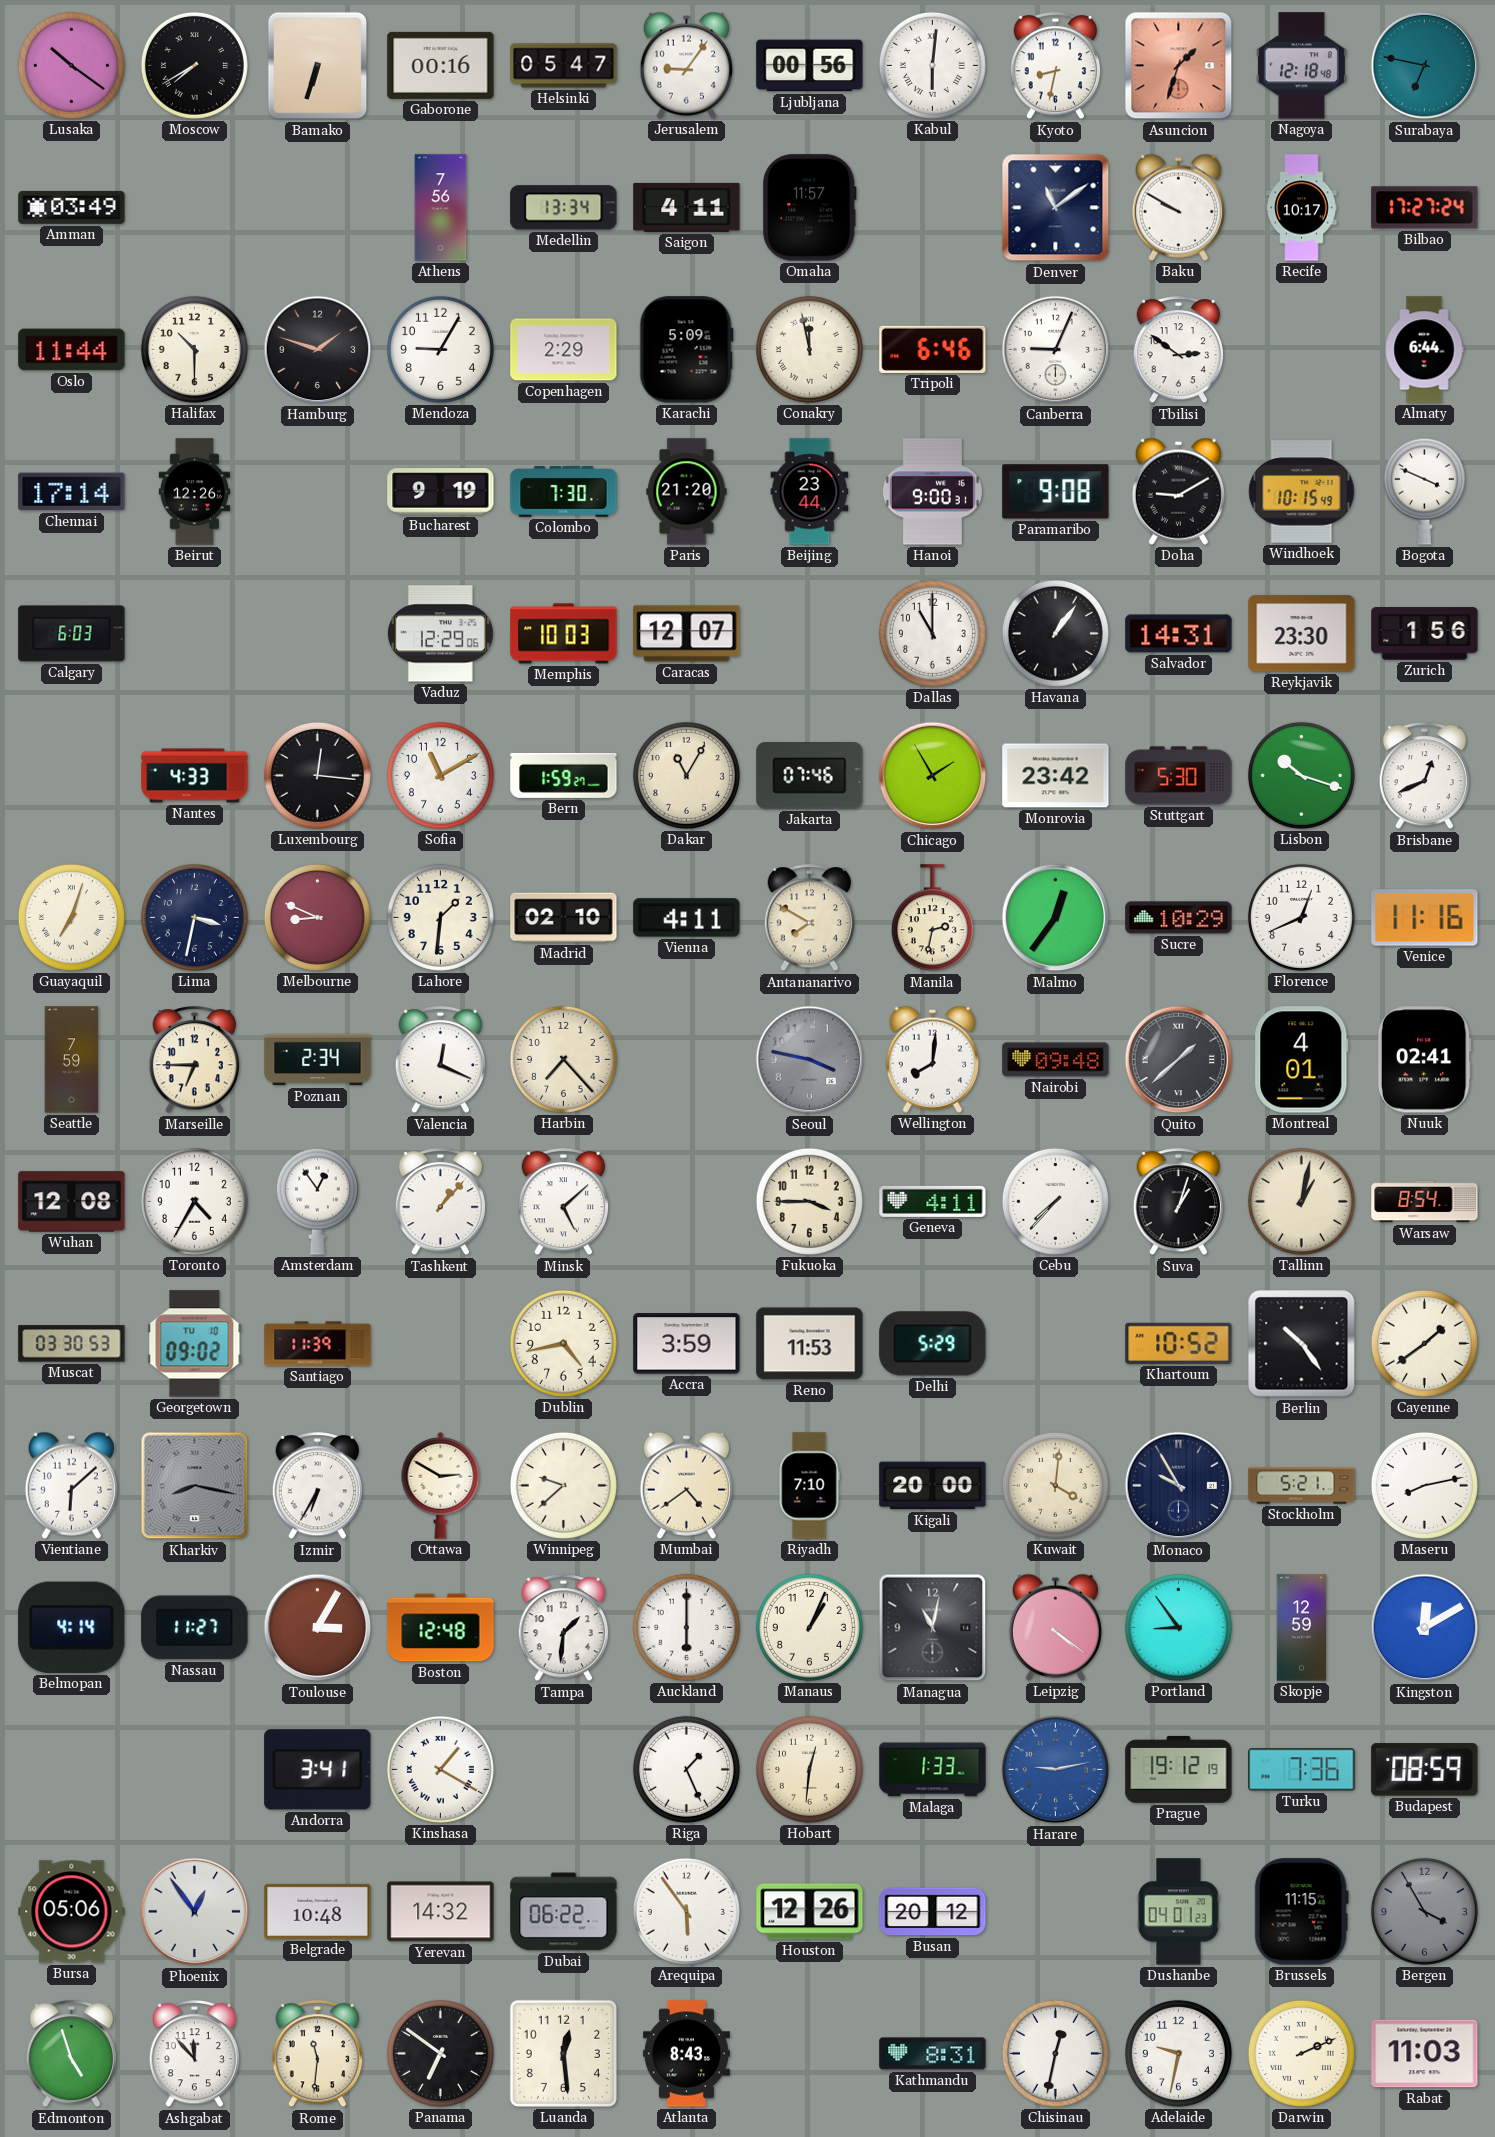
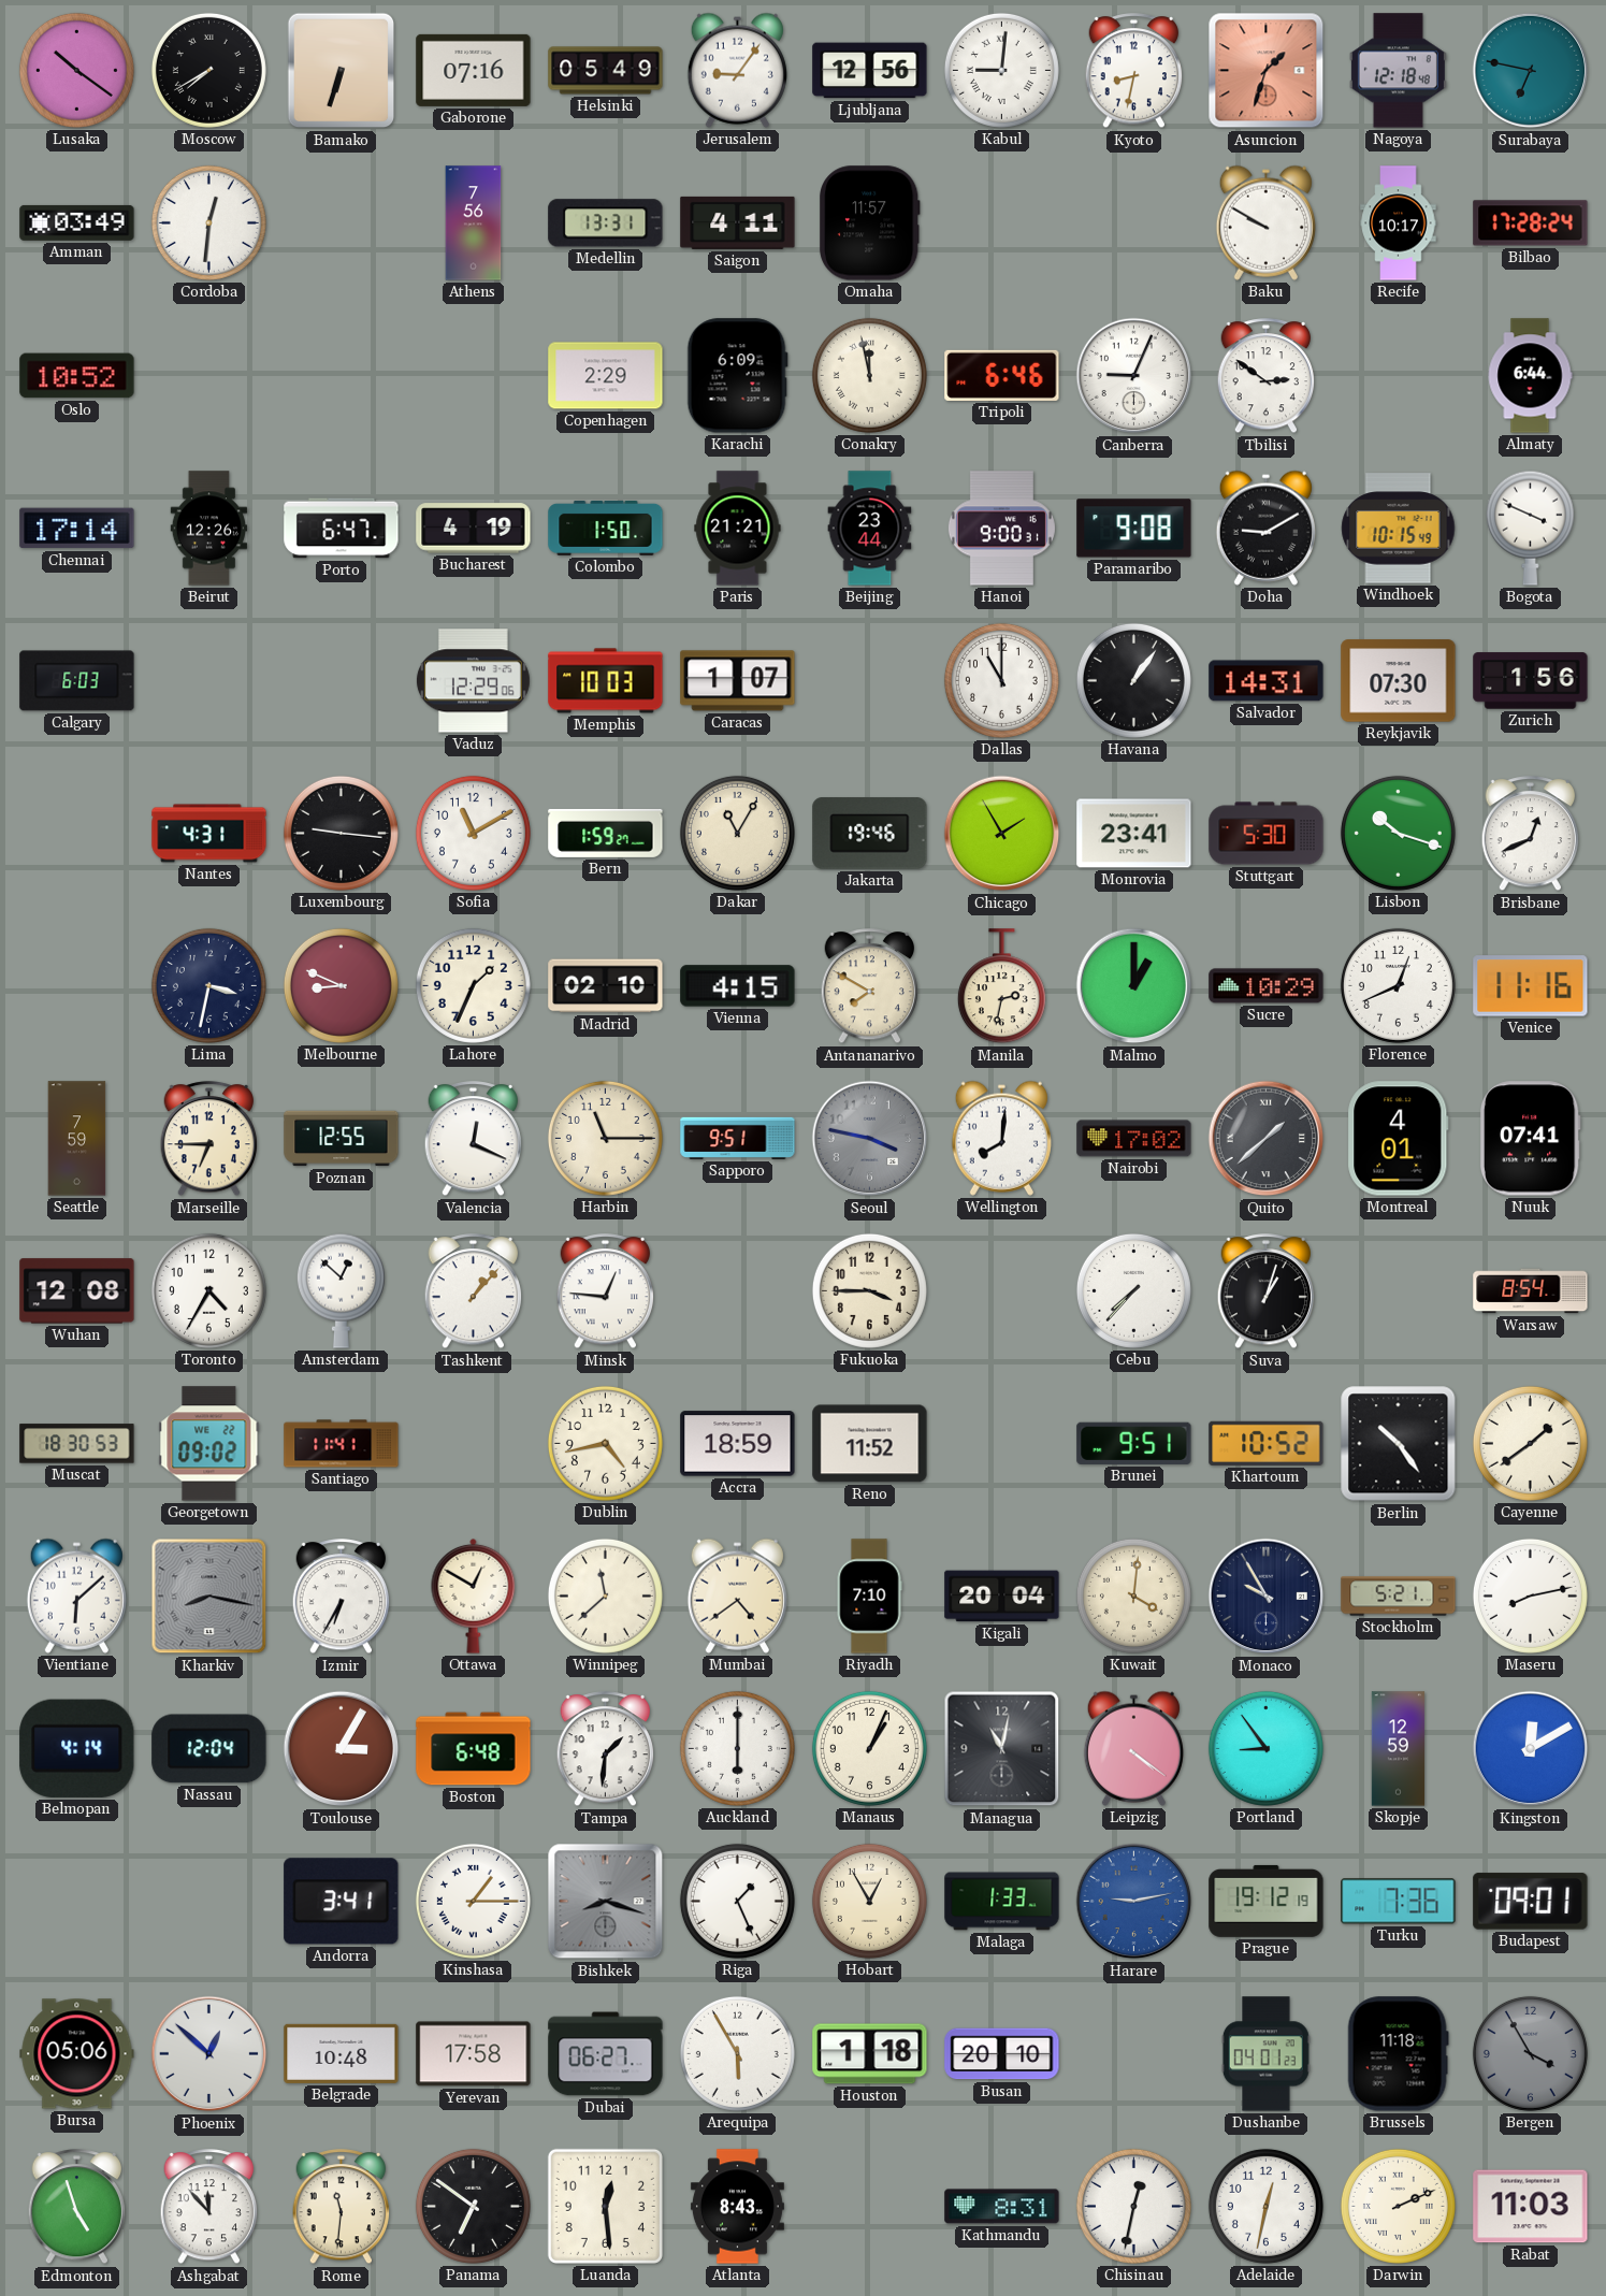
Gaborone: 00:16 -> 07:16
Helsinki: 05:47 -> 05:49
Ljubljana: 00:56 -> 12:56
Kabul: 6:01 -> 9:01
Cordoba: none -> 12:31
Medellin: 13:34 -> 13:31
Denver: 11:09 -> none
Bilbao: 17:27 -> 17:28
Oslo: 11:44 -> 10:52
Halifax: 10:30 -> none
Hamburg: 1:48 -> none
Mendoza: 9:05 -> none
Karachi: 5:09 -> 6:09
Porto: none -> 6:47
Bucharest: 9:19 -> 4:19
Colombo: 7:30 -> 1:50
Paris: 21:20 -> 21:21
Caracas: 12:07 -> 1:07
Reykjavik: 23:30 -> 07:30
Nantes: 4:33 -> 4:31
Luxembourg: 12:16 -> 9:16
Jakarta: 07:46 -> 19:46
Monrovia: 23:42 -> 23:41
Guayaquil: 7:03 -> none
Lahore: 1:31 -> 1:34
Vienna: 4:11 -> 4:15
Malmo: 12:36 -> 1:00
Poznan: 2:34 -> 12:55
Harbin: 7:23 -> 11:15
Sapporo: none -> 9:51
Nairobi: 09:48 -> 17:02
Nuuk: 02:41 -> 07:41
Amsterdam: 12:54 -> 12:52
Minsk: 5:08 -> 12:46
Geneva: 4:11 -> none
Tallinn: 1:02 -> none
Muscat: 03:30 -> 18:30
Georgetown date: TU 10 -> WE 22
Santiago: 11:39 -> 11:41
Accra: 3:59 -> 18:59
Reno: 11:53 -> 11:52
Delhi: 5:29 -> none
Brunei: none -> 9:51
Ottawa: 2:50 -> 12:50
Winnipeg: 9:38 -> 11:38
Kigali: 20:00 -> 20:04
Nassau: 11:27 -> 12:04
Boston: 12:48 -> 6:48
Kinshasa: 1:20 -> 1:15
Bishkek: none -> 8:18
Hobart: 12:31 -> 12:55
Budapest: 08:59 -> 09:01
Phoenix: 12:54 -> 12:52
Yerevan: 14:32 -> 17:58
Dubai: 06:22 -> 06:27
Arequipa: 5:54 -> 5:55
Houston: 12:26 -> 1:18
Busan: 20:12 -> 20:10
Brussels: 11:15 -> 11:18
Adelaide: 9:32 -> 12:32
